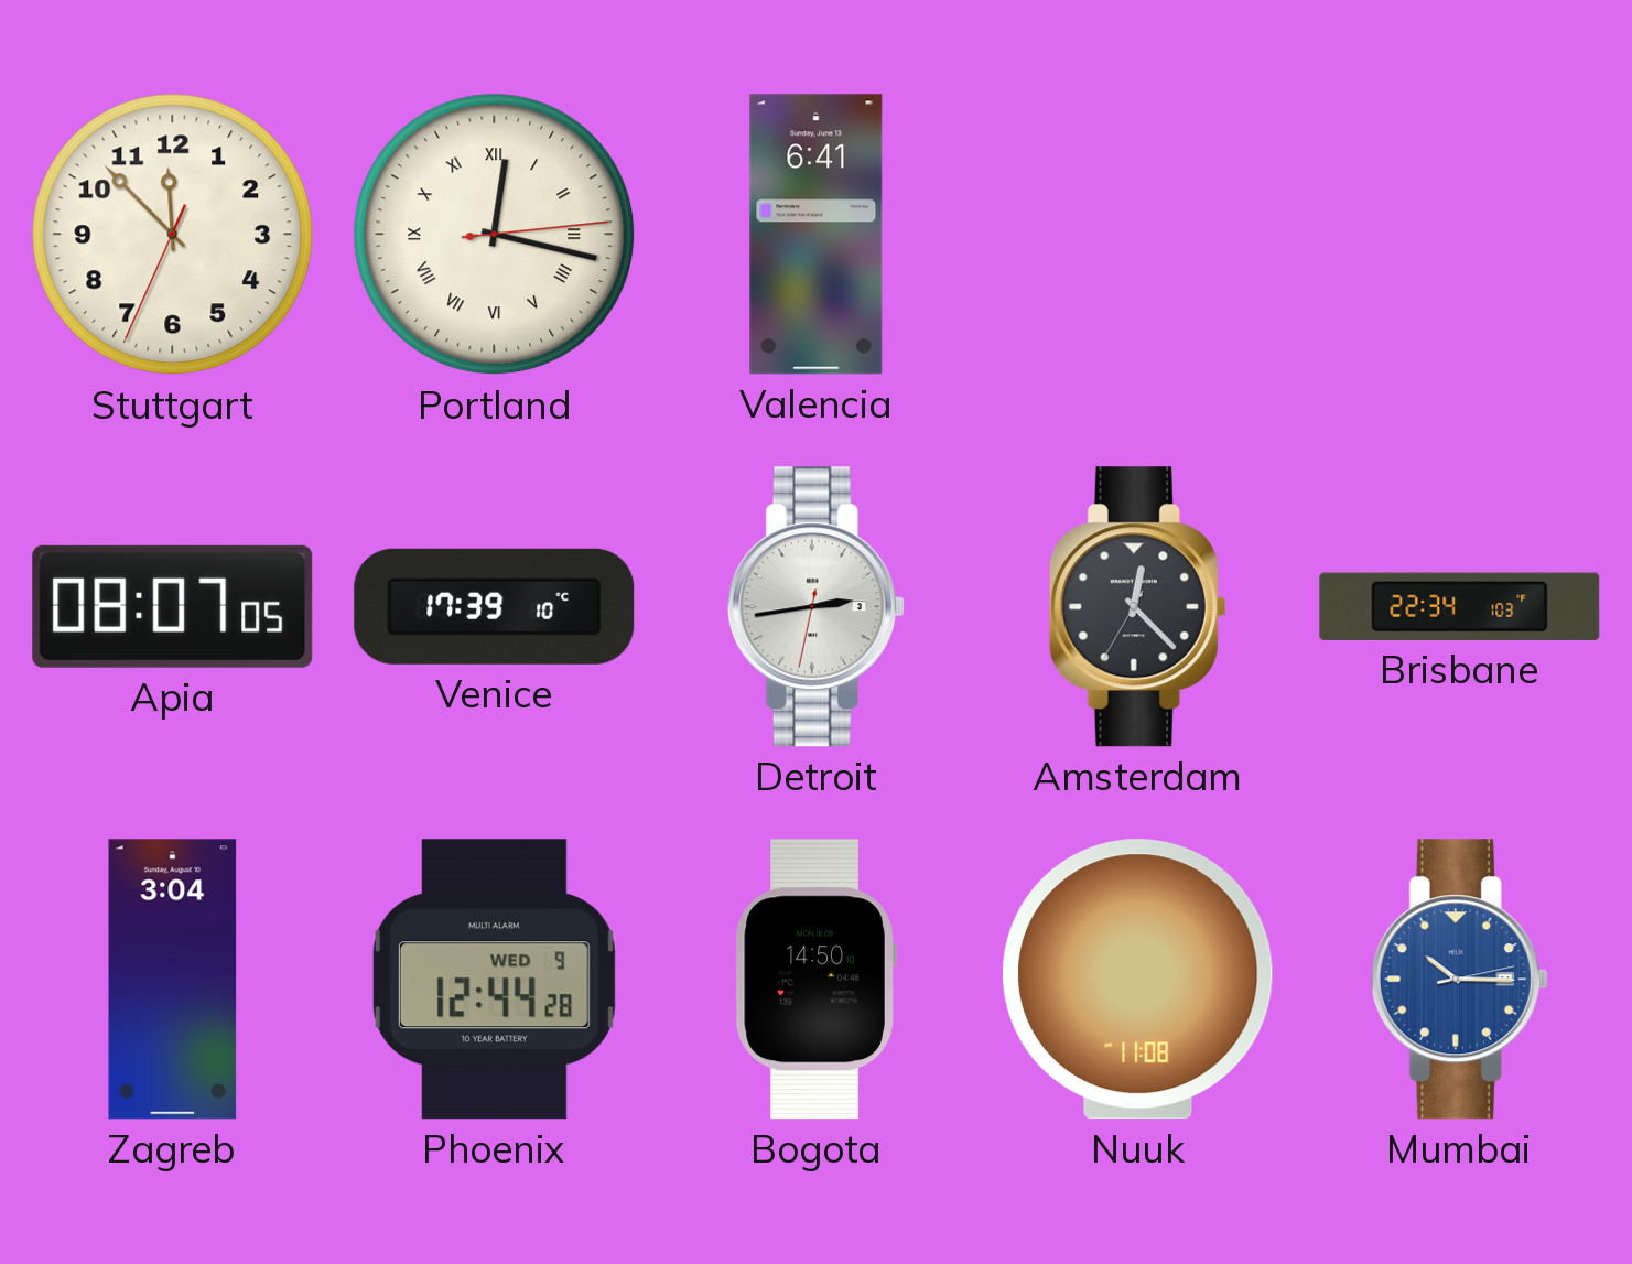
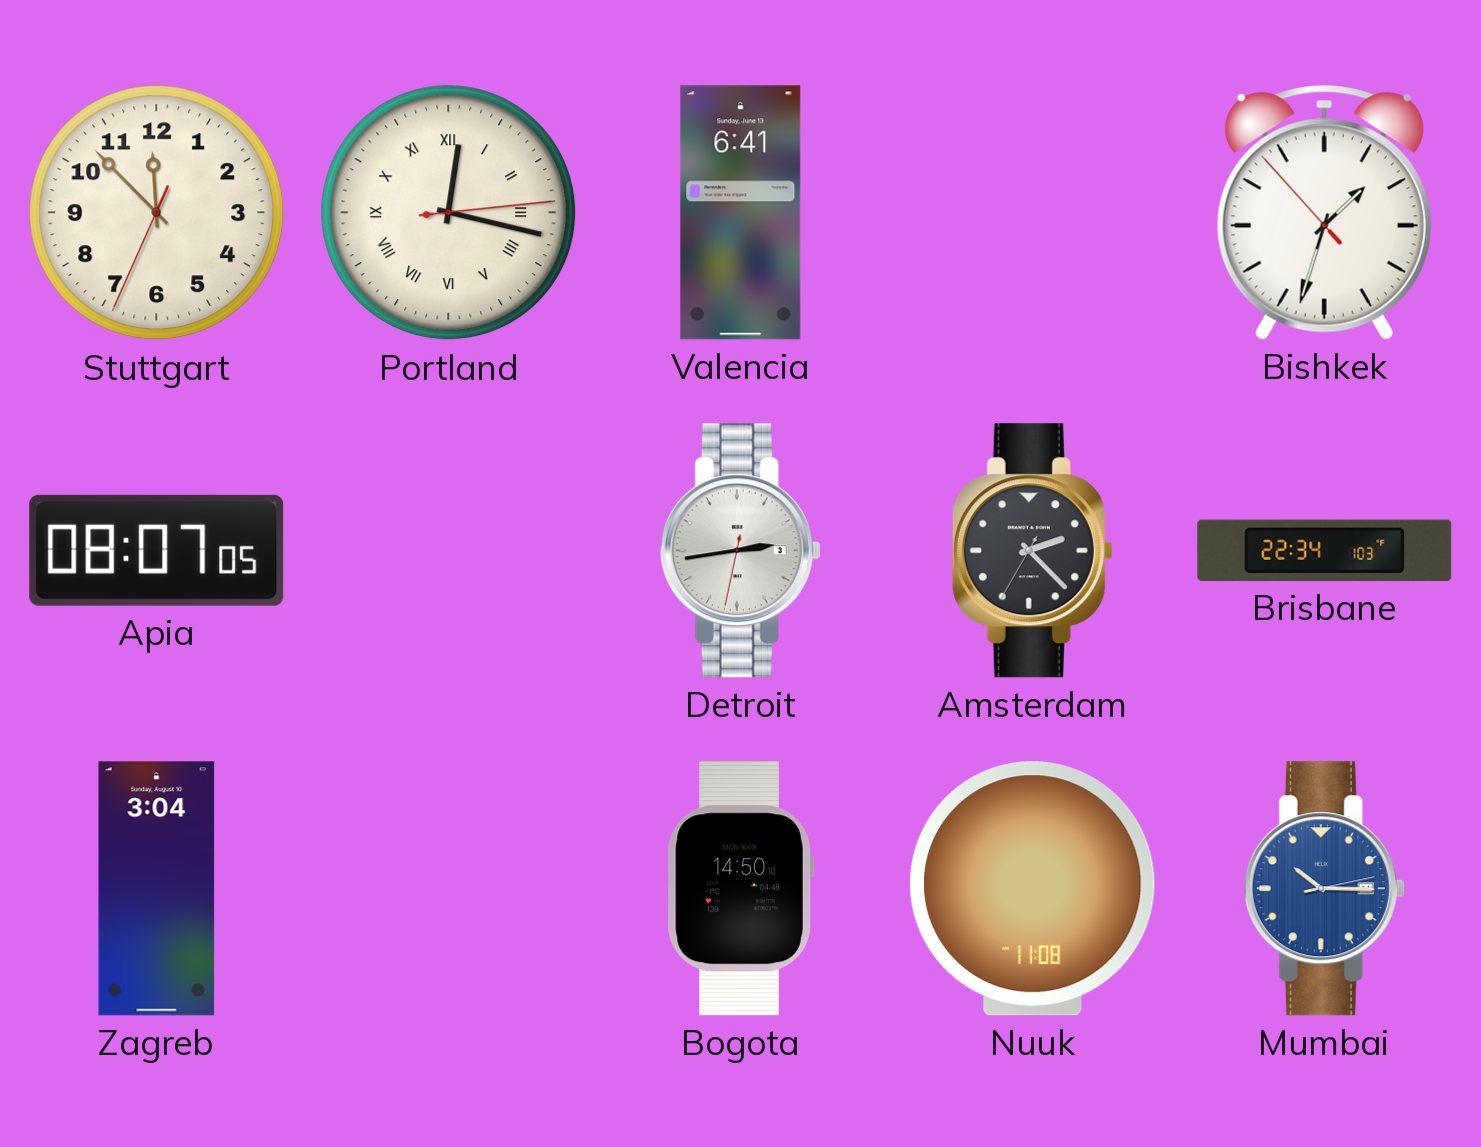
Bishkek: none -> 1:32
Venice: 17:39 -> none
Amsterdam: 12:22 -> 2:22
Phoenix: 12:44 -> none
